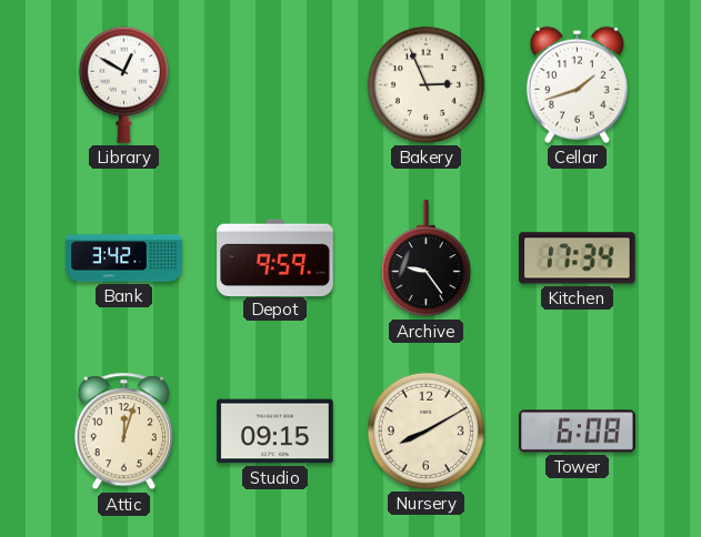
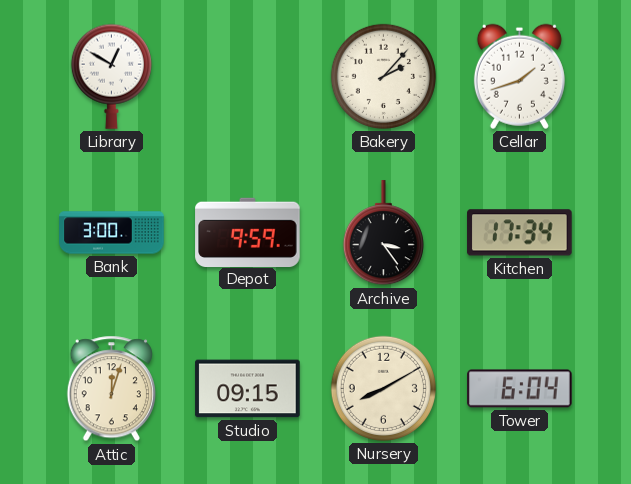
Bakery: 2:56 -> 2:07
Bank: 3:42 -> 3:00
Archive: 9:24 -> 3:24
Tower: 6:08 -> 6:04
